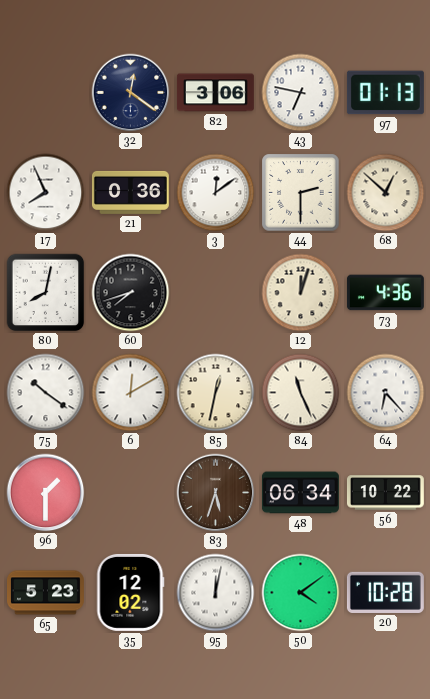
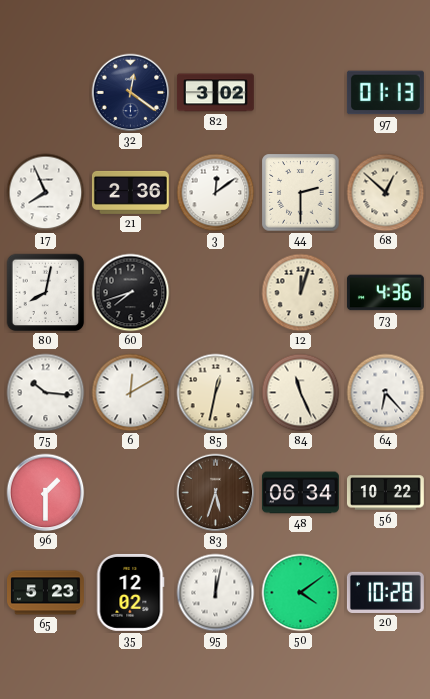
82: 3:06 -> 3:02
43: 6:47 -> none
21: 0:36 -> 2:36
75: 10:21 -> 10:16
